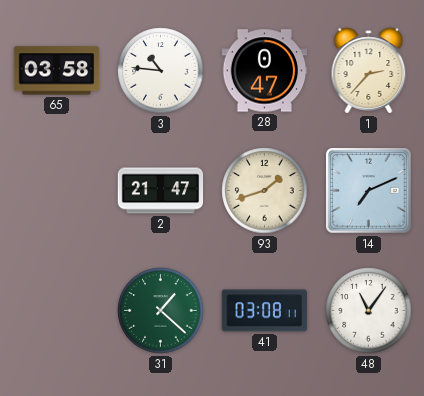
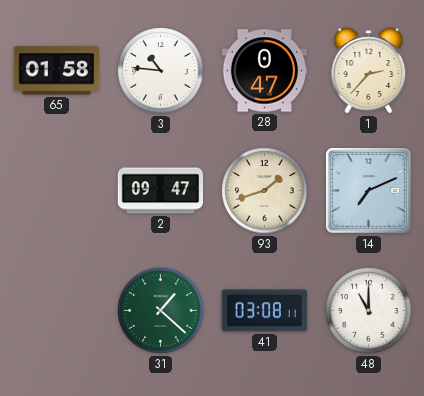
65: 03:58 -> 01:58
2: 21:47 -> 09:47
48: 11:06 -> 11:00
